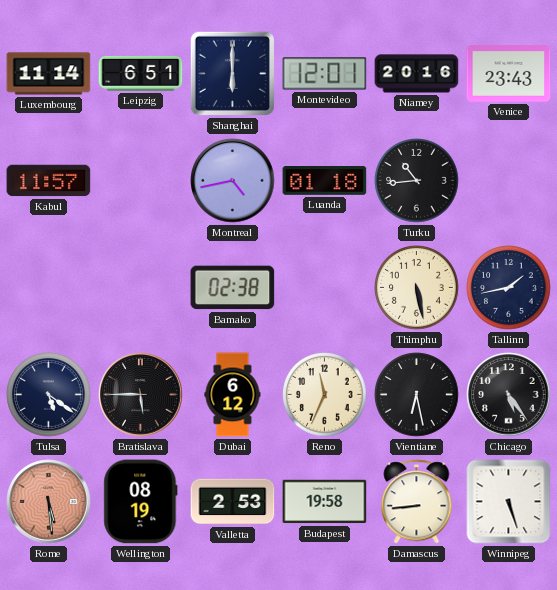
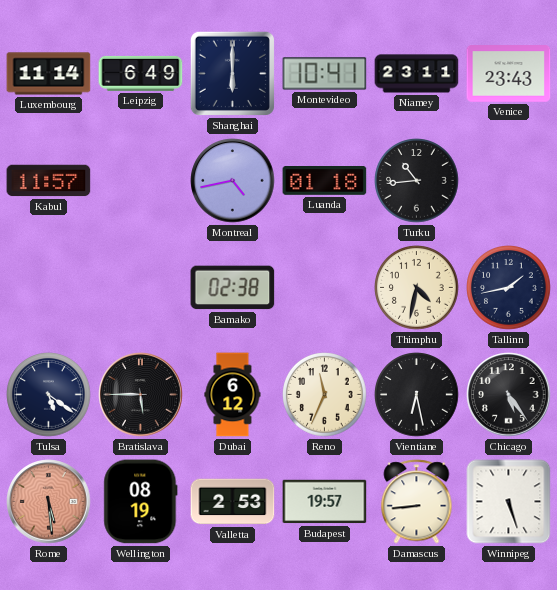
Leipzig: 6:51 -> 6:49
Montevideo: 12:01 -> 10:41
Niamey: 20:16 -> 23:11
Thimphu: 5:28 -> 4:32
Budapest: 19:58 -> 19:57
